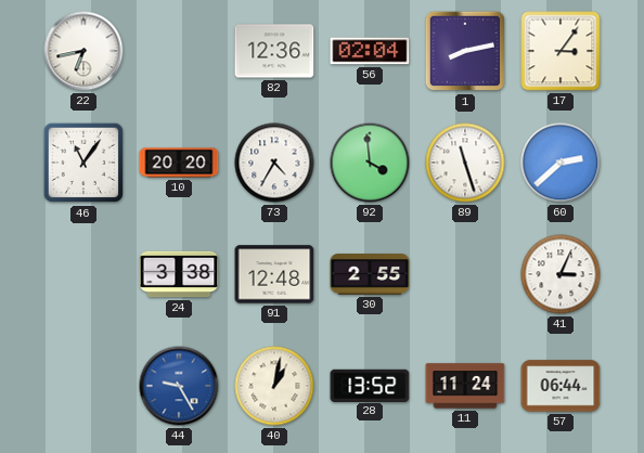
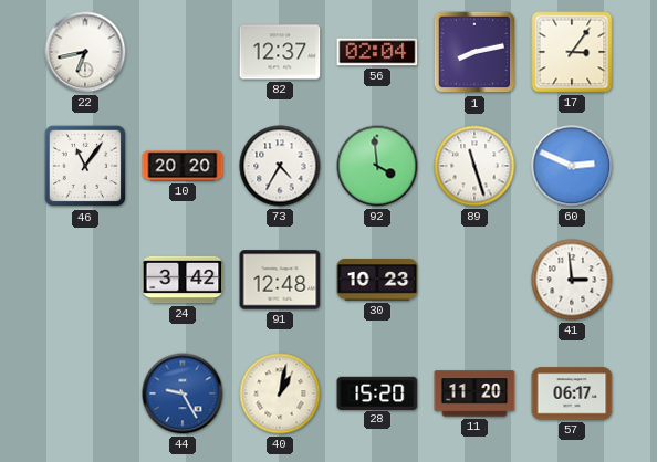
82: 12:36 -> 12:37
60: 2:38 -> 2:49
24: 3:38 -> 3:42
30: 2:55 -> 10:23
41: 3:04 -> 2:59
28: 13:52 -> 15:20
11: 11:24 -> 11:20
57: 06:44 -> 06:17
